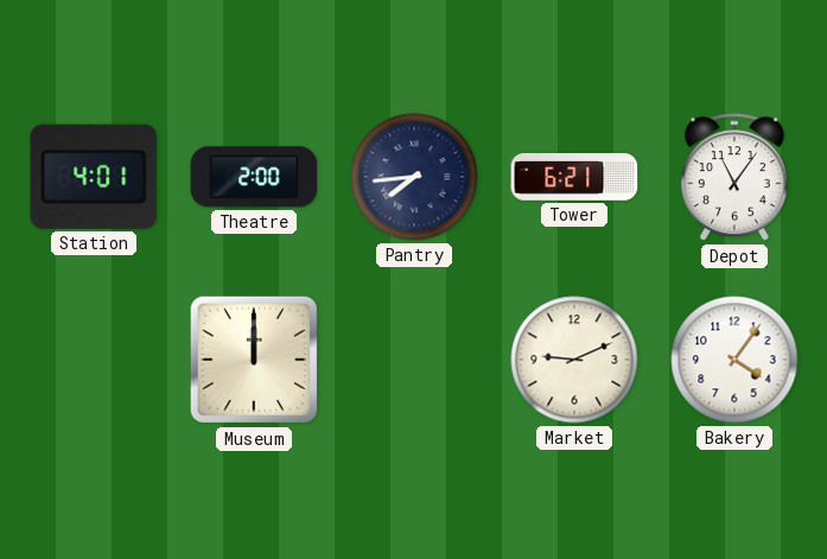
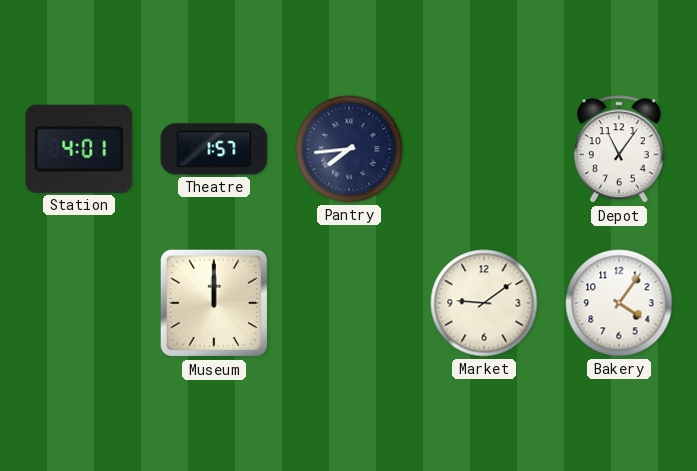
Theatre: 2:00 -> 1:57
Tower: 6:21 -> none
Market: 9:11 -> 9:09
